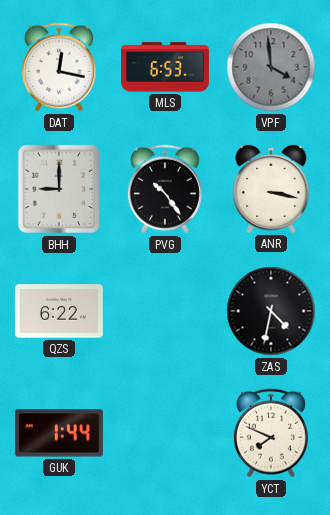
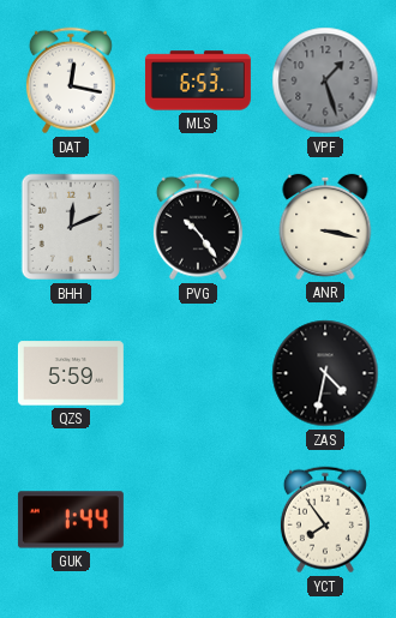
VPF: 3:59 -> 1:27
BHH: 9:00 -> 12:11
QZS: 6:22 -> 5:59
YCT: 7:49 -> 7:54
